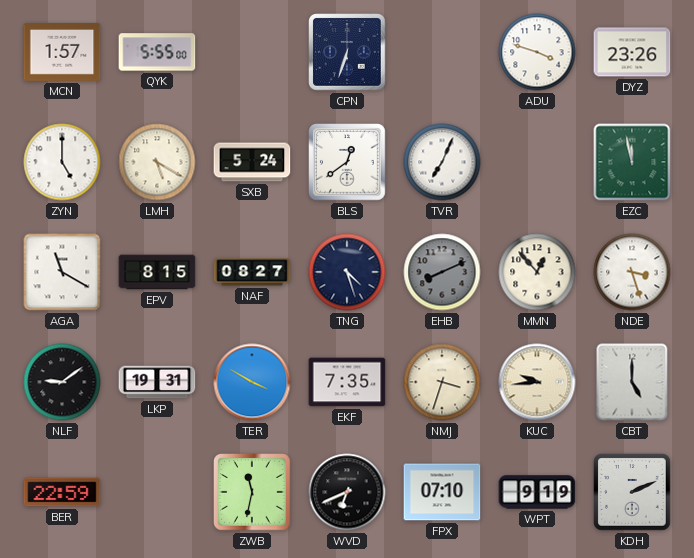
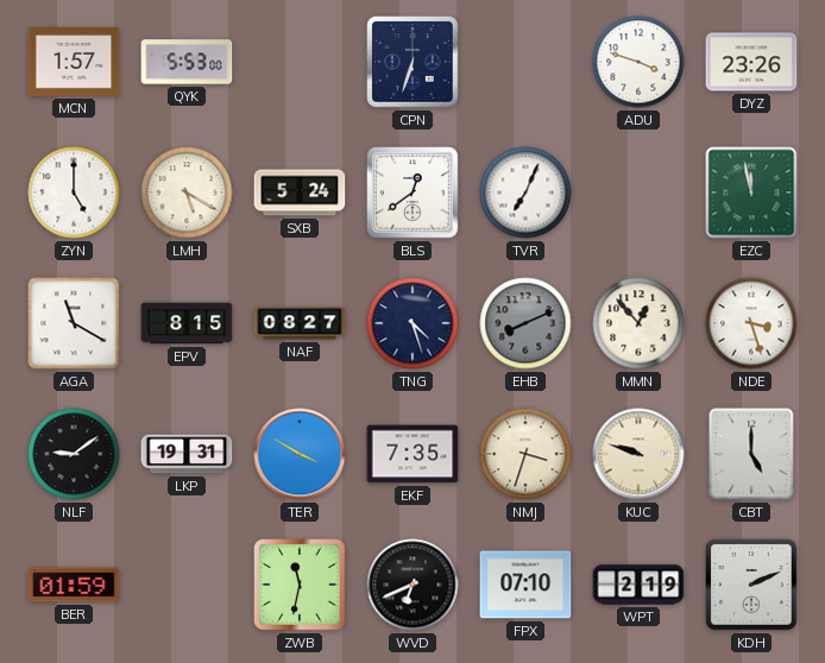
QYK: 5:55 -> 5:53
KUC: 9:44 -> 9:48
BER: 22:59 -> 01:59
WPT: 9:19 -> 2:19
